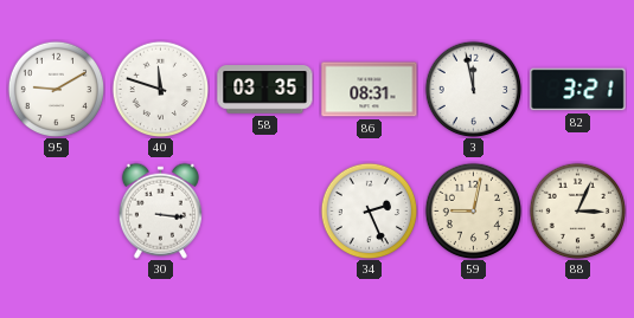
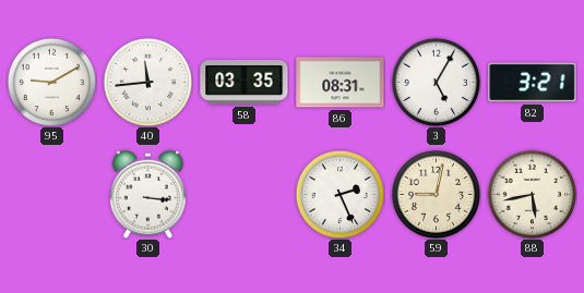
40: 11:48 -> 11:44
3: 11:58 -> 5:05
88: 3:04 -> 5:43
